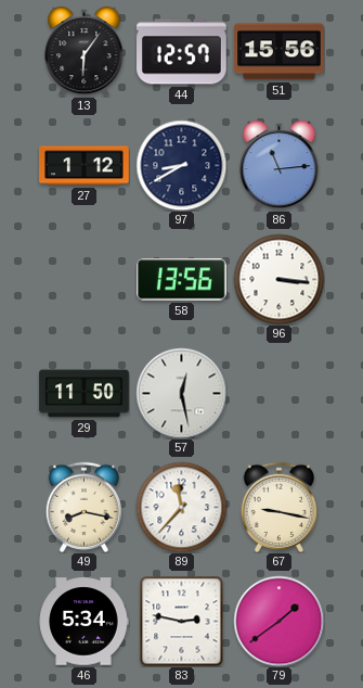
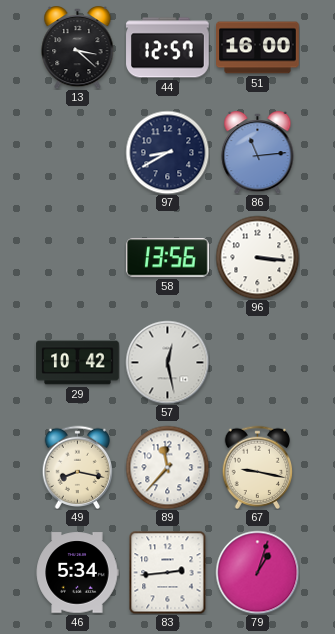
13: 6:06 -> 3:22
51: 15:56 -> 16:00
27: 1:12 -> none
29: 11:50 -> 10:42
83: 2:47 -> 2:44
79: 1:39 -> 1:03
